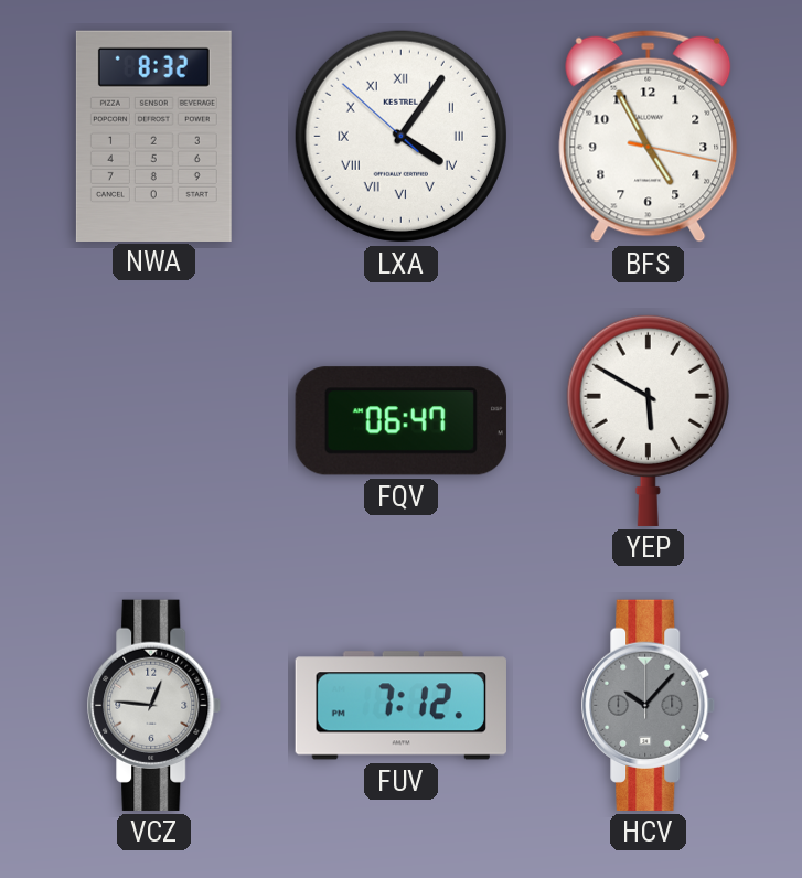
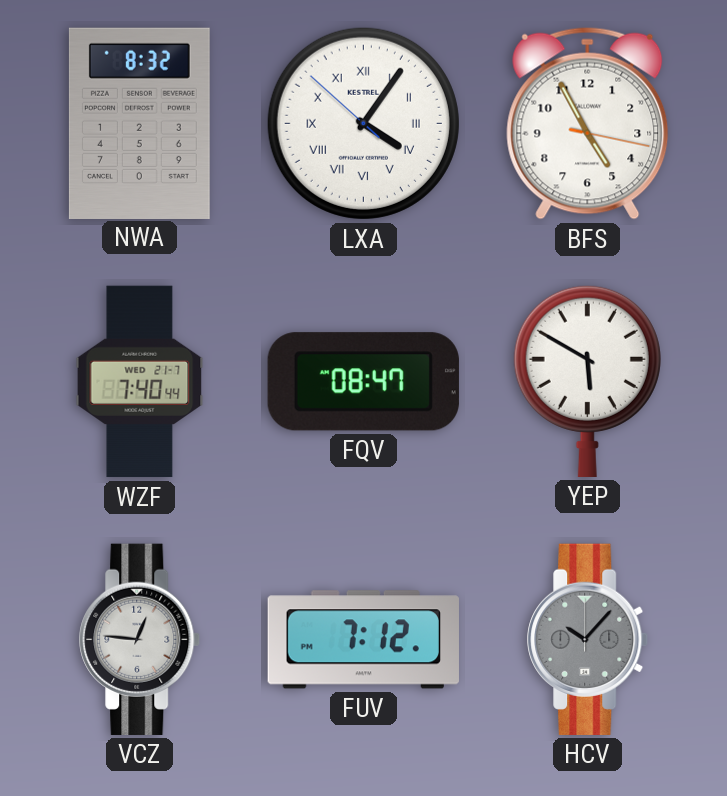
WZF: none -> 7:40
FQV: 06:47 -> 08:47
